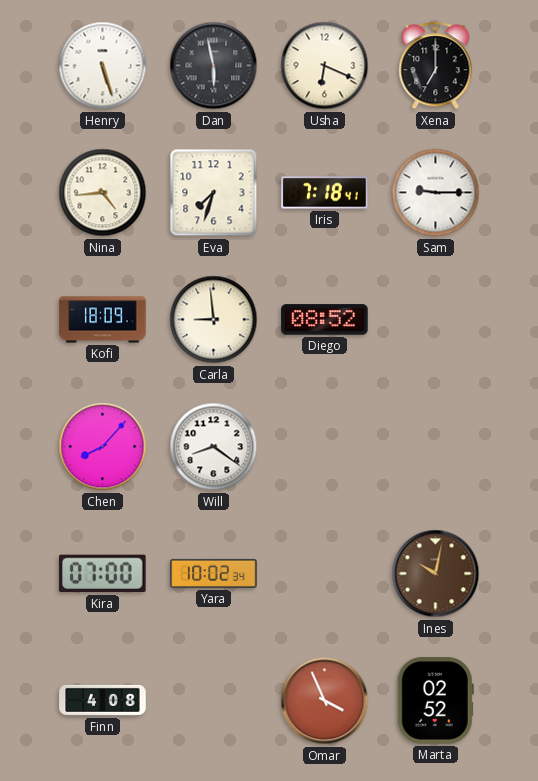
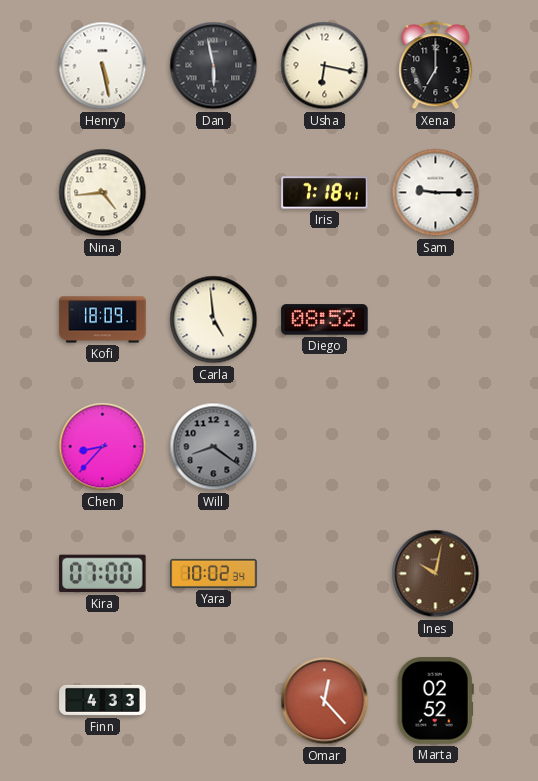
Henry: 5:27 -> 5:28
Usha: 6:19 -> 6:17
Eva: 7:33 -> none
Carla: 8:59 -> 4:59
Chen: 8:07 -> 8:37
Will dial: white -> grey
Finn: 4:08 -> 4:33
Omar: 3:56 -> 12:23
